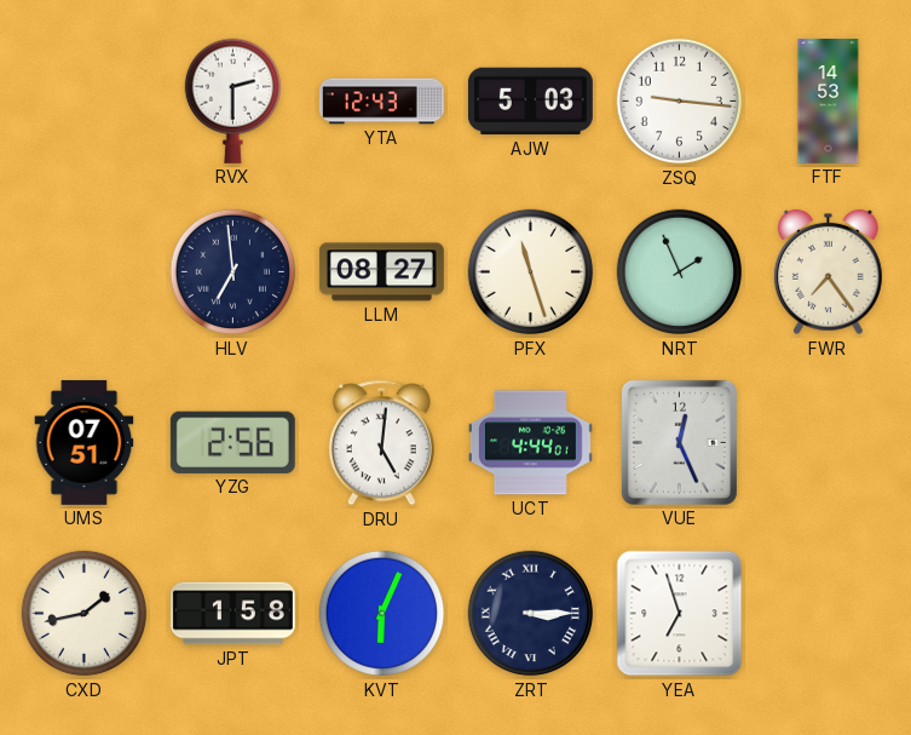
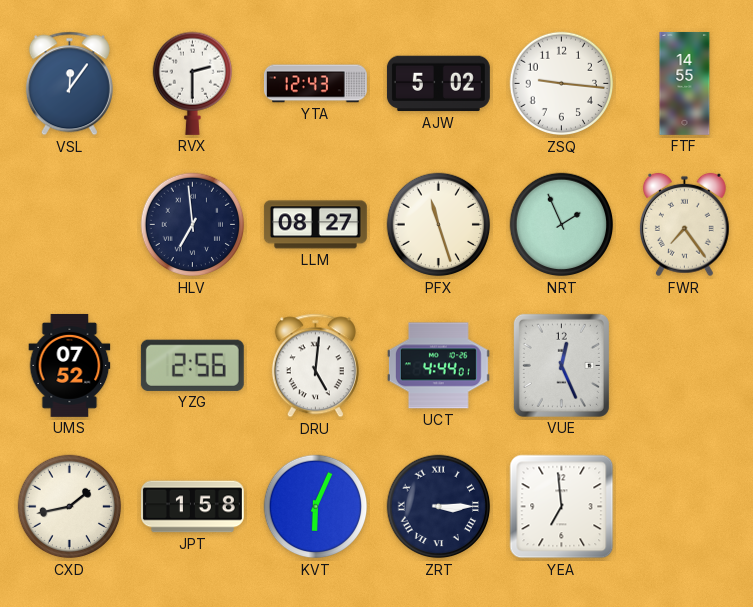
VSL: none -> 12:06
AJW: 5:03 -> 5:02
FTF: 14:53 -> 14:55
UMS: 07:51 -> 07:52
YEA: 6:57 -> 6:59
